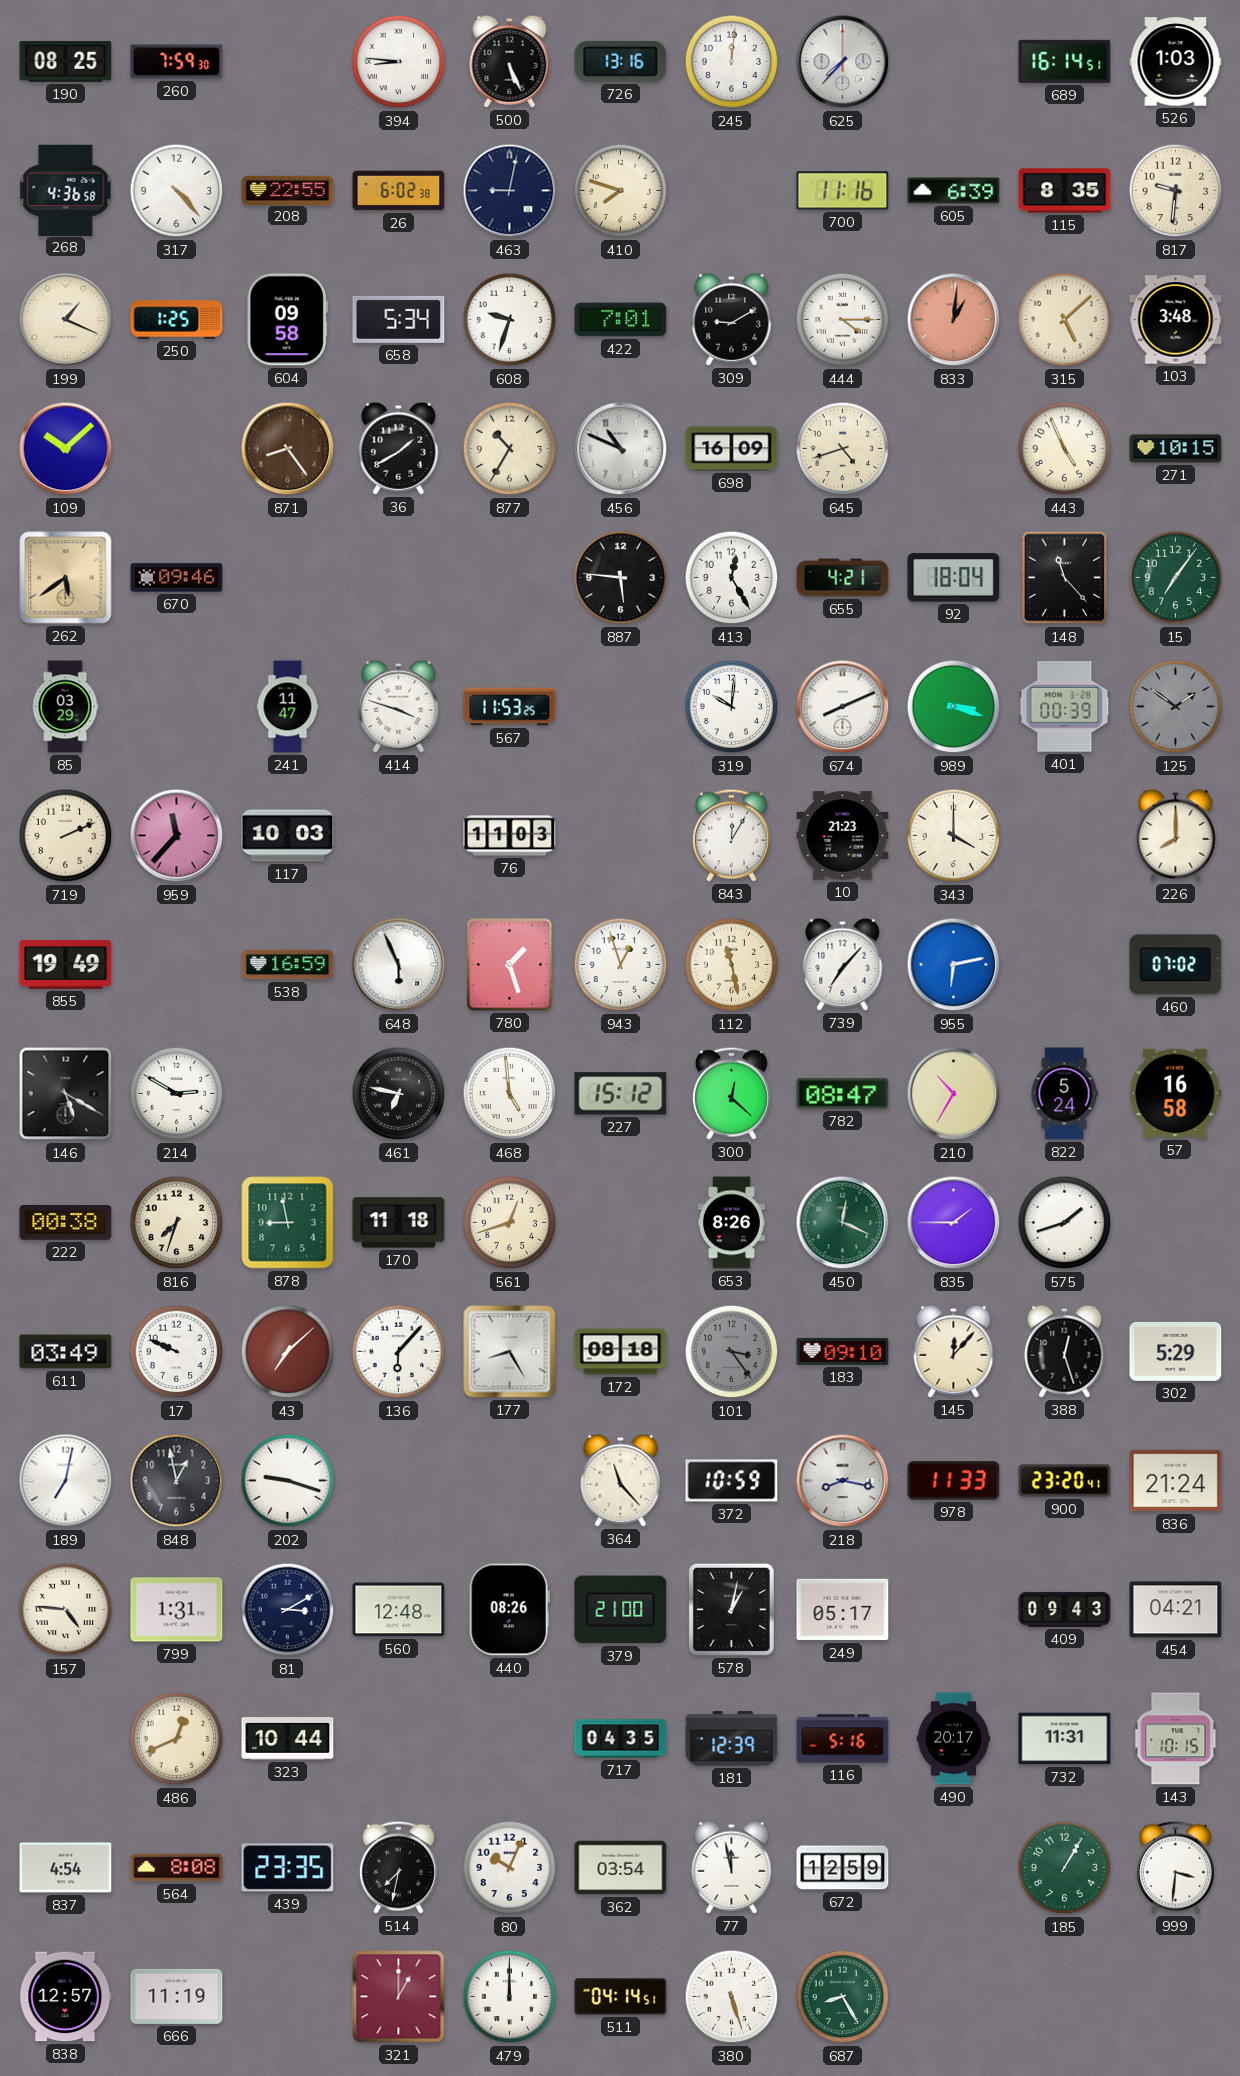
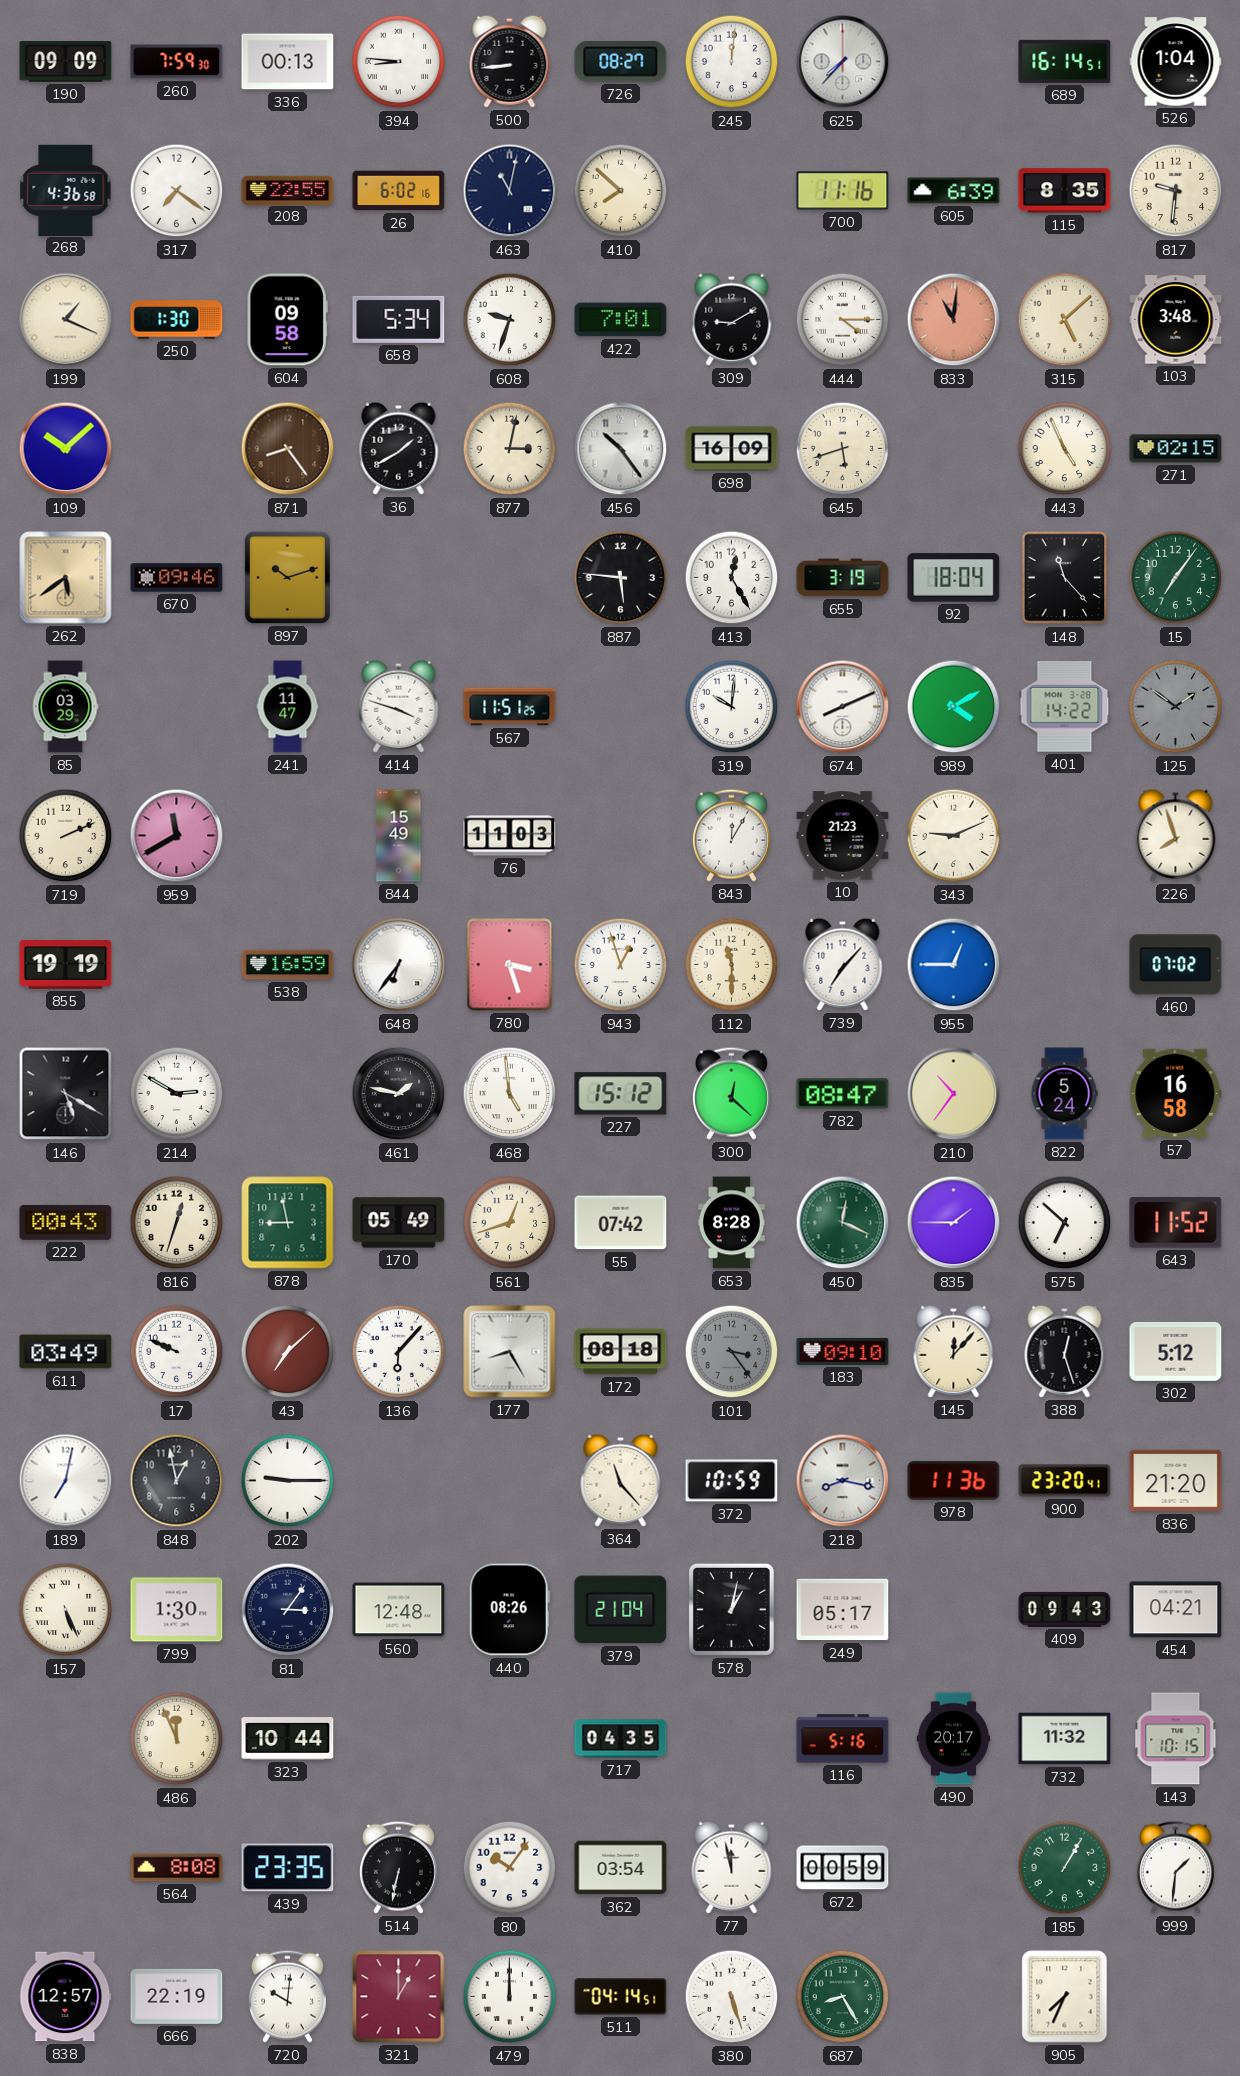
190: 08:25 -> 09:09
336: none -> 00:13
500: 5:26 -> 8:44
726: 13:16 -> 08:27
526: 1:03 -> 1:04
317: 4:23 -> 7:21
26: 6:02:38 -> 6:02:16
463: 9:02 -> 11:02
410: 7:48 -> 7:52
250: 1:25 -> 1:30
833: 1:01 -> 11:01
877: 10:35 -> 3:02
456: 10:49 -> 10:24
645: 4:42 -> 5:42
271: 10:15 -> 02:15
897: none -> 10:12
655: 4:21 -> 3:19
567: 11:53 -> 11:51
989: 3:18 -> 4:10
401: 00:39 -> 14:22
959: 11:37 -> 11:40
117: 10:03 -> none
844: none -> 15:49
343: 4:00 -> 9:11
226: 8:00 -> 7:57
855: 19:49 -> 19:19
648: 5:56 -> 6:36
780: 1:27 -> 3:27
112: 11:28 -> 11:30
955: 6:13 -> 12:45
461: 6:47 -> 1:47
210: 10:35 -> 10:36
222: 00:38 -> 00:43
816: 7:33 -> 12:33
170: 11:18 -> 05:49
55: none -> 07:42
653: 8:26 -> 8:28
575: 1:42 -> 6:52
643: none -> 11:52
302: 5:29 -> 5:12
202: 9:18 -> 9:15
978: 11:33 -> 11:36
836: 21:24 -> 21:20
157: 4:46 -> 5:26
799: 1:31 -> 1:30
81: 3:10 -> 3:06
379: 21:00 -> 21:04
486: 12:41 -> 11:56
181: 12:39 -> none
732: 11:31 -> 11:32
837: 4:54 -> none
514: 7:32 -> 6:32
80: 10:04 -> 10:06
672: 12:59 -> 00:59
999: 3:31 -> 1:31
666: 11:19 -> 22:19
720: none -> 10:01
905: none -> 7:34
